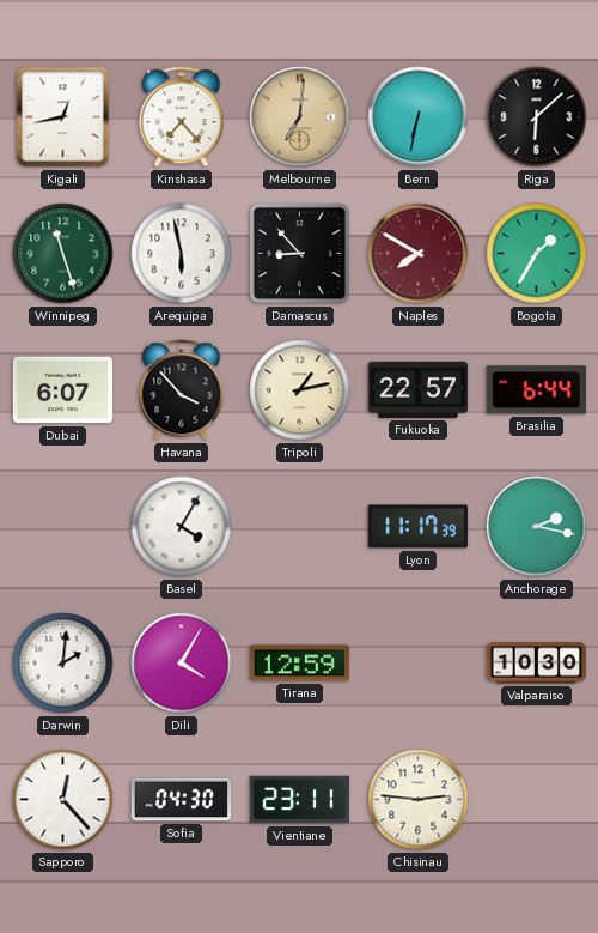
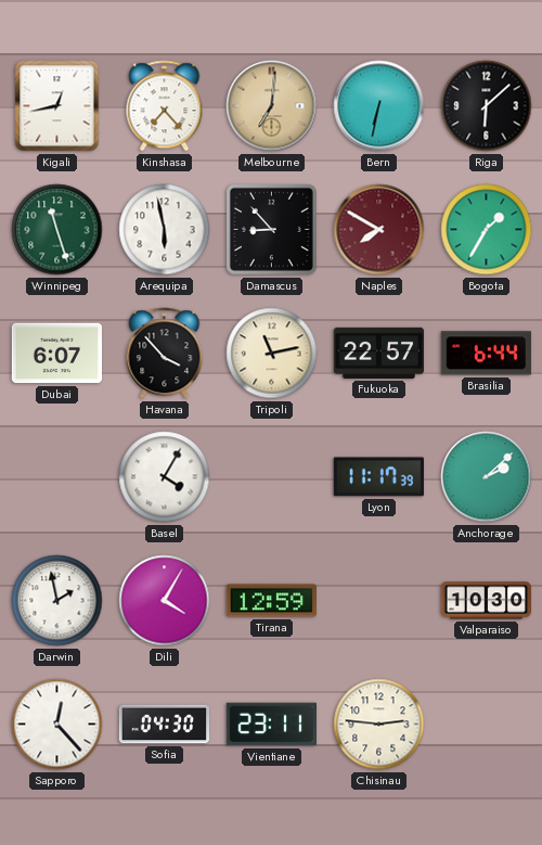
Tripoli: 1:13 -> 11:13
Anchorage: 2:17 -> 2:08
Darwin: 2:01 -> 1:58
